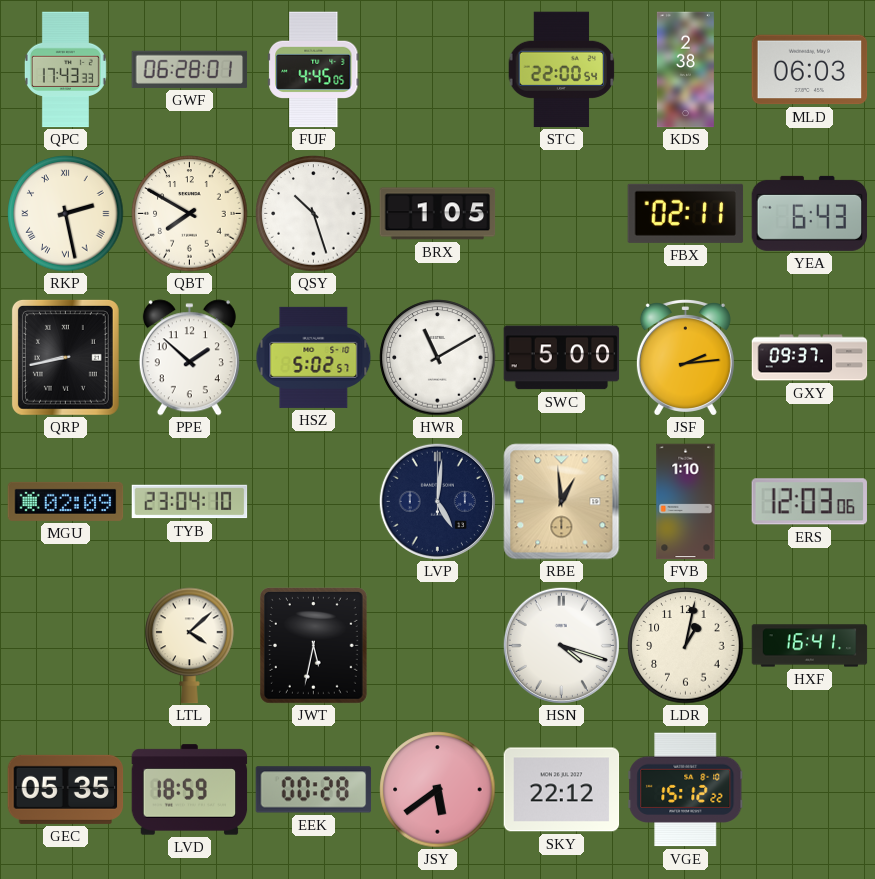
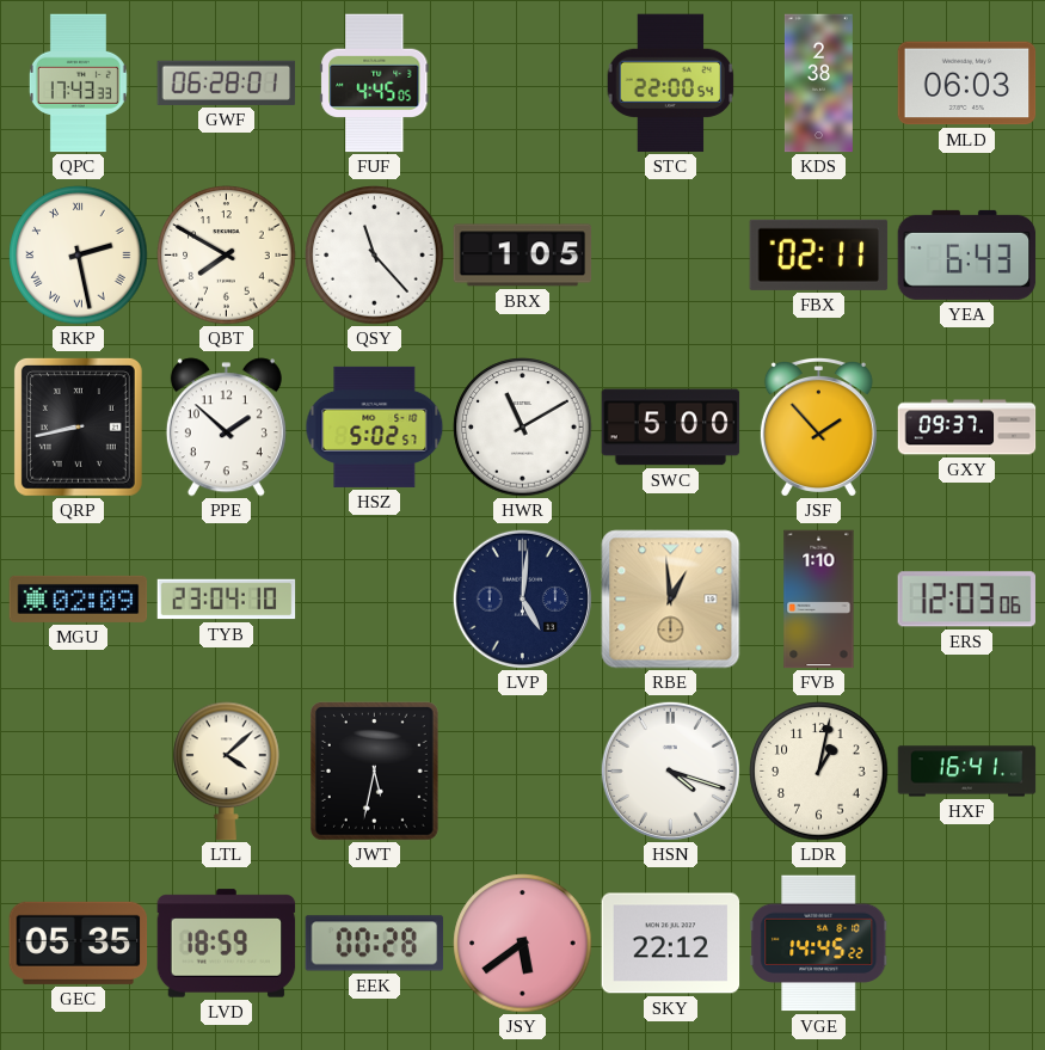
QSY: 10:27 -> 11:23
JSF: 2:14 -> 1:53
VGE: 15:12 -> 14:45
